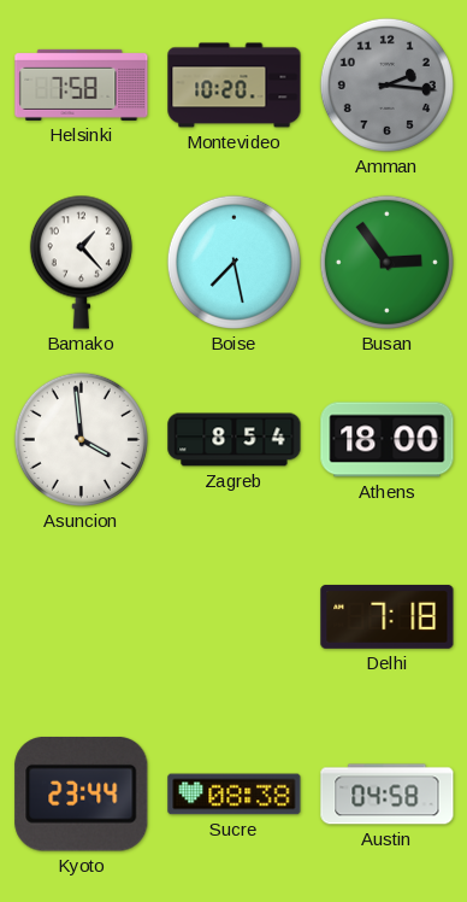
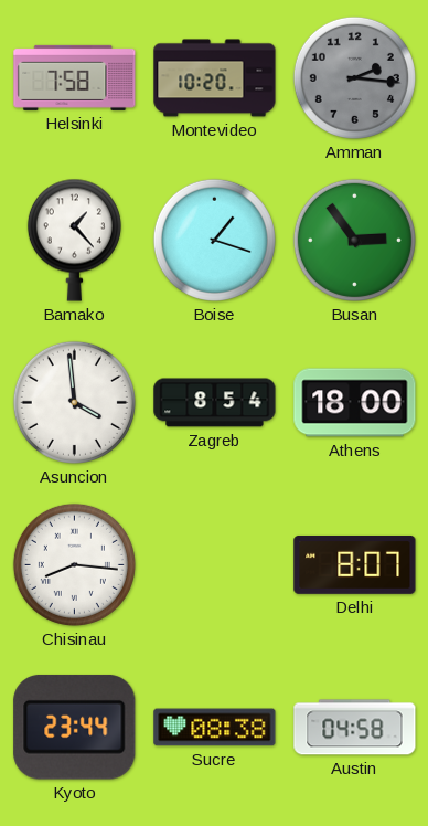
Boise: 7:28 -> 1:18
Chisinau: none -> 8:16
Delhi: 7:18 -> 8:07
